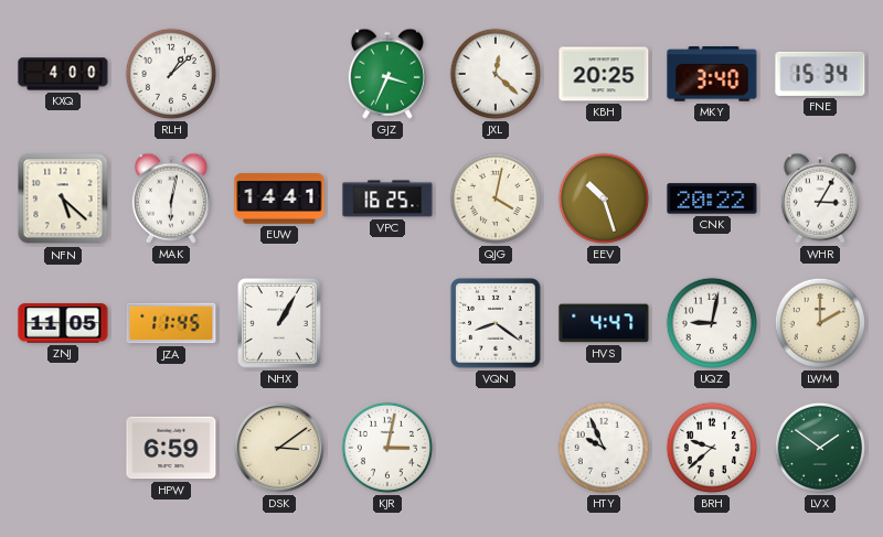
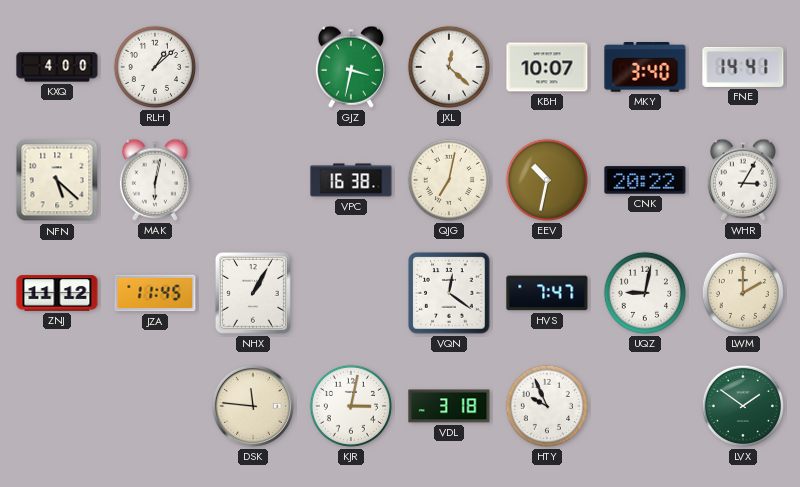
GJZ: 3:34 -> 3:32
KBH: 20:25 -> 10:07
FNE: 15:34 -> 14:41
EUW: 14:41 -> none
VPC: 16:25 -> 16:38
QJG: 4:02 -> 7:02
EEV: 10:27 -> 10:32
ZNJ: 11:05 -> 11:12
VQN: 8:21 -> 12:21
HVS: 4:47 -> 7:47
HPW: 6:59 -> none
DSK: 3:09 -> 11:46
VDL: none -> 3:18
BRH: 9:38 -> none
